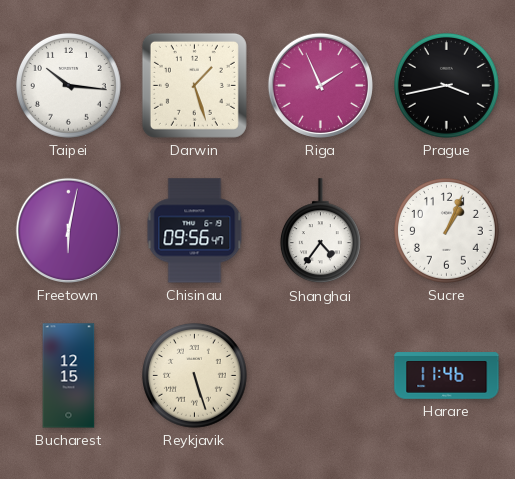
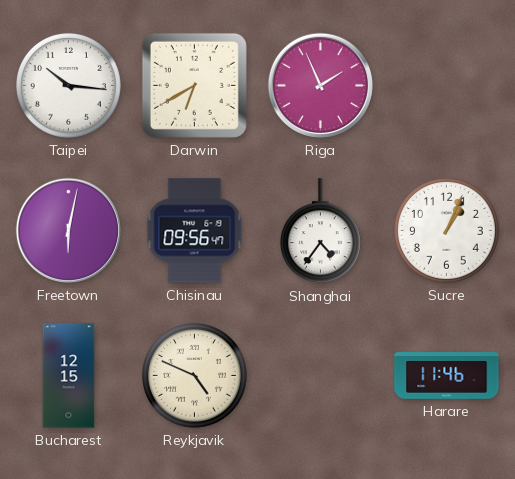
Darwin: 1:27 -> 6:40
Prague: 3:43 -> none
Reykjavik: 5:27 -> 4:49
